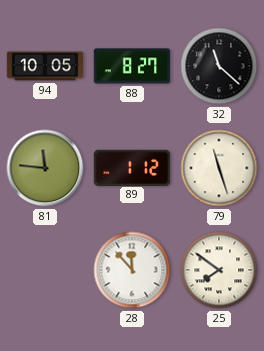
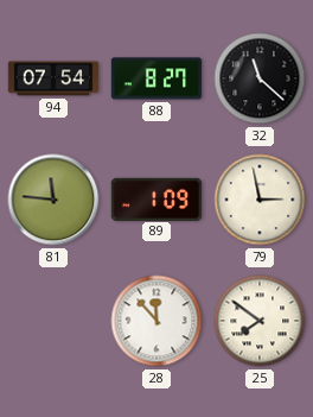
94: 10:05 -> 07:54
89: 1:12 -> 1:09
79: 11:27 -> 2:58
